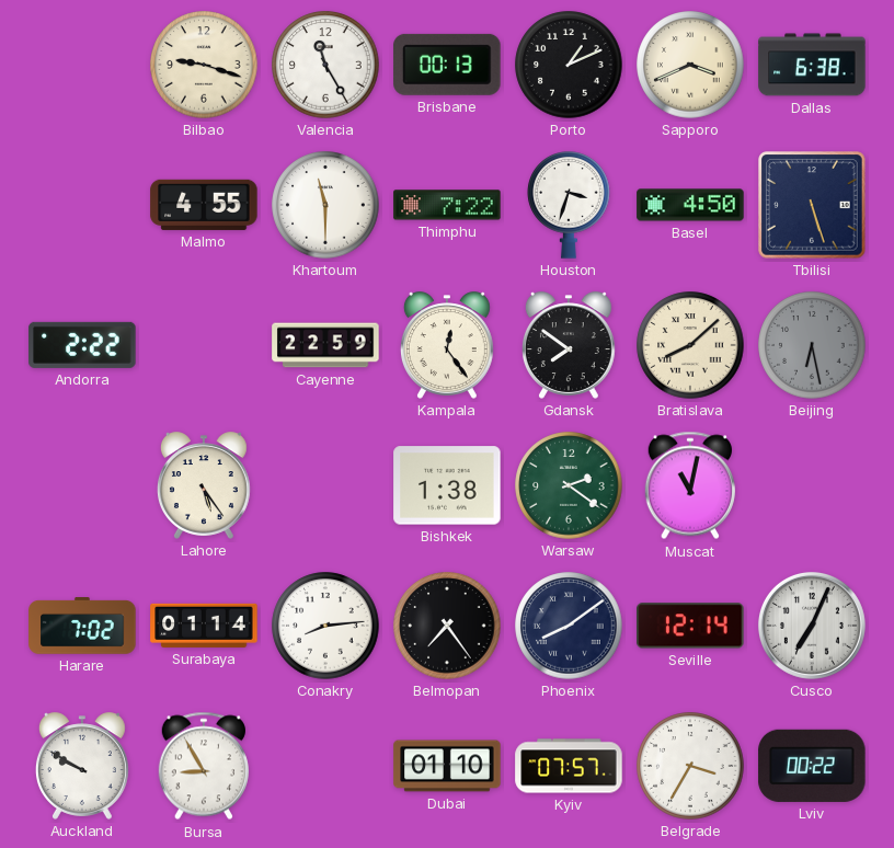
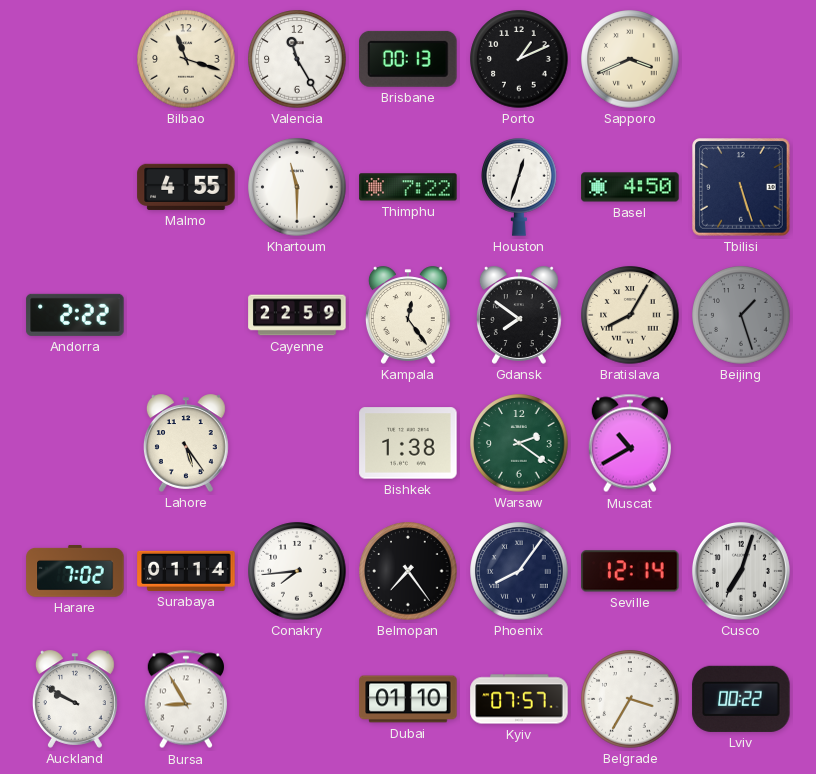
Bilbao: 9:18 -> 11:18
Dallas: 6:38 -> none
Houston: 3:33 -> 12:33
Bratislava: 8:08 -> 8:05
Beijing: 6:28 -> 1:27
Muscat: 11:02 -> 10:40
Conakry: 8:14 -> 7:44
Phoenix: 8:09 -> 8:06
Cusco: 7:04 -> 7:03
